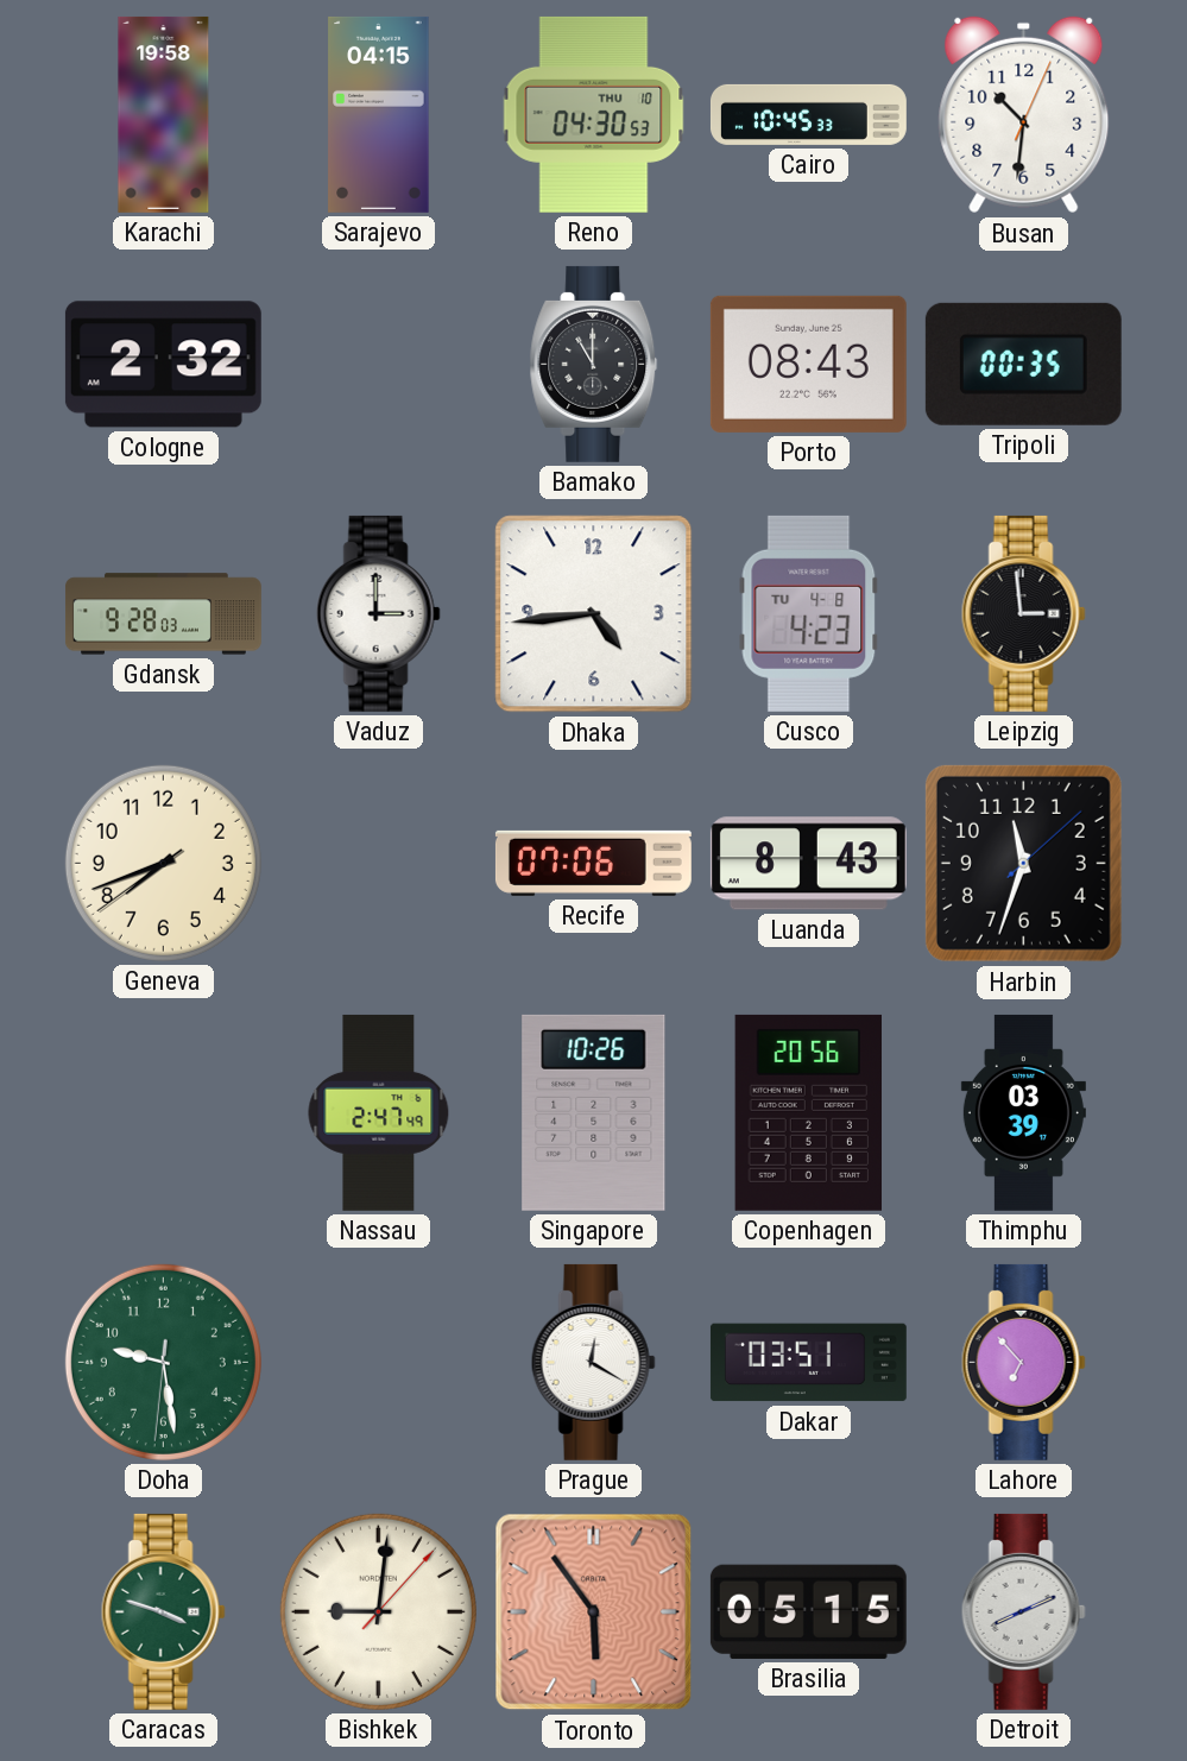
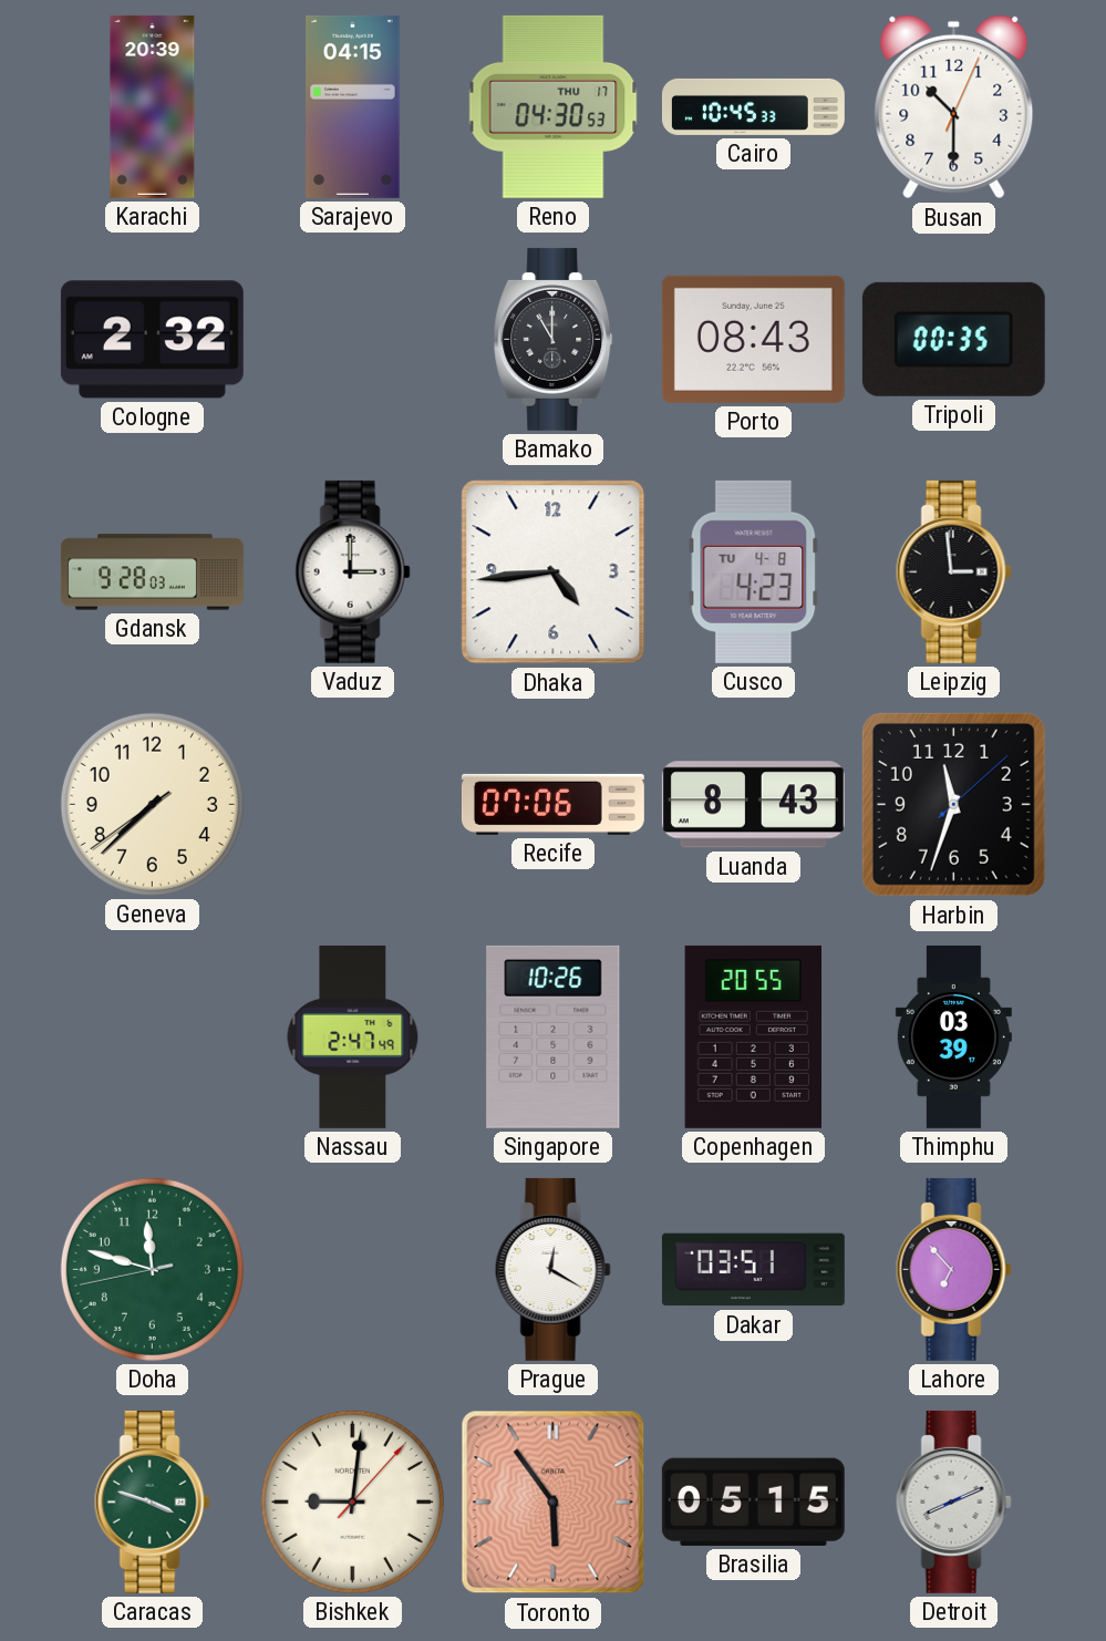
Karachi: 19:58 -> 20:39
Reno date: THU 10 -> THU 17
Busan: 10:31 -> 10:30
Geneva: 7:41 -> 7:37
Copenhagen: 20:56 -> 20:55
Doha: 9:28 -> 11:47
